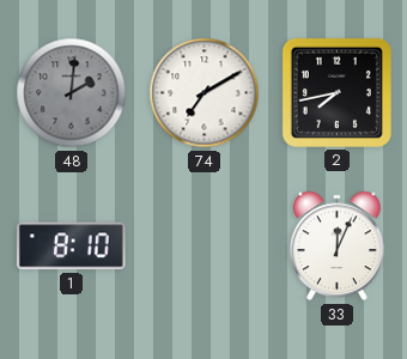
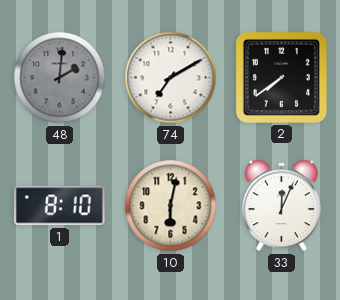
2: 7:43 -> 7:39
10: none -> 6:02
